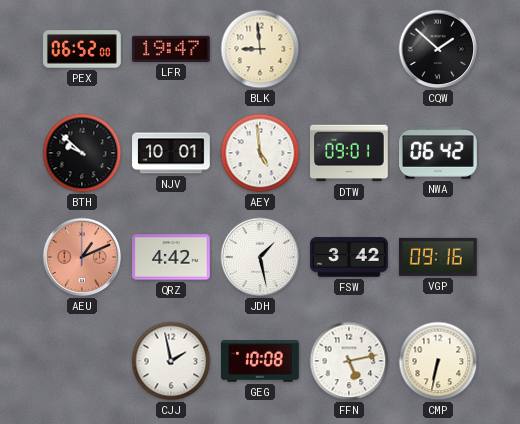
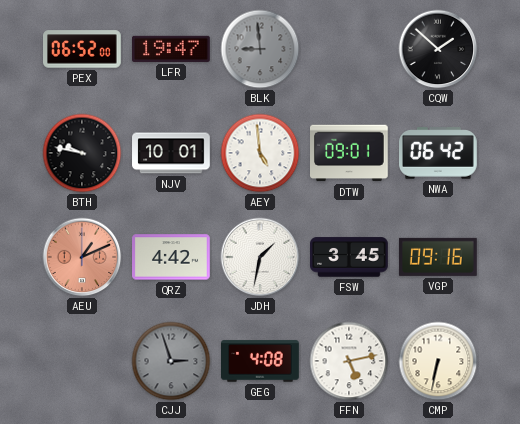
BLK dial: cream -> grey
BTH: 9:52 -> 9:47
JDH: 1:28 -> 1:32
FSW: 3:42 -> 3:45
CJJ: 1:58 -> 2:57
CJJ dial: white -> grey
GEG: 10:08 -> 4:08
